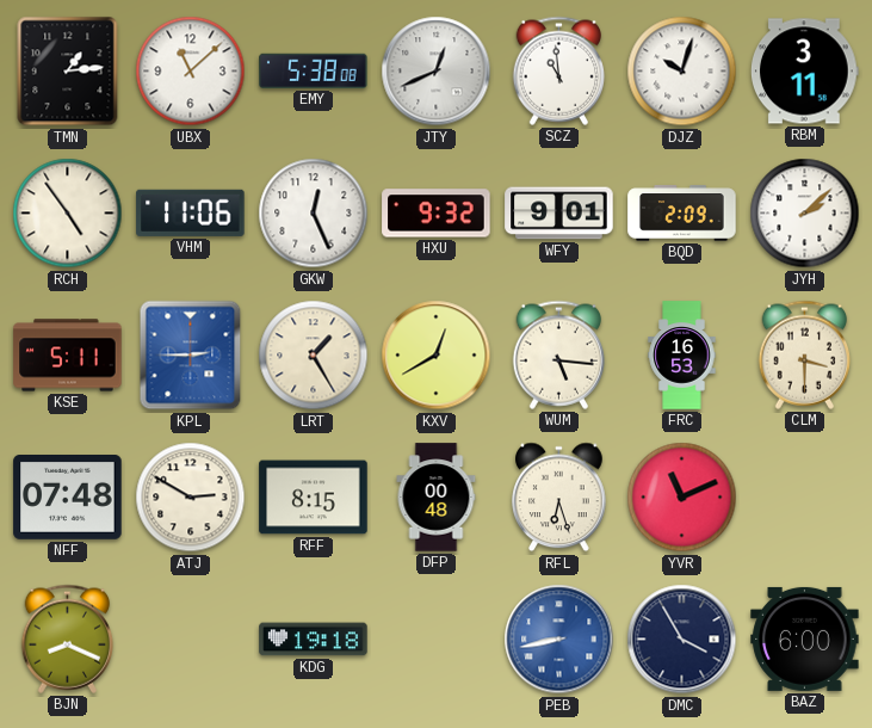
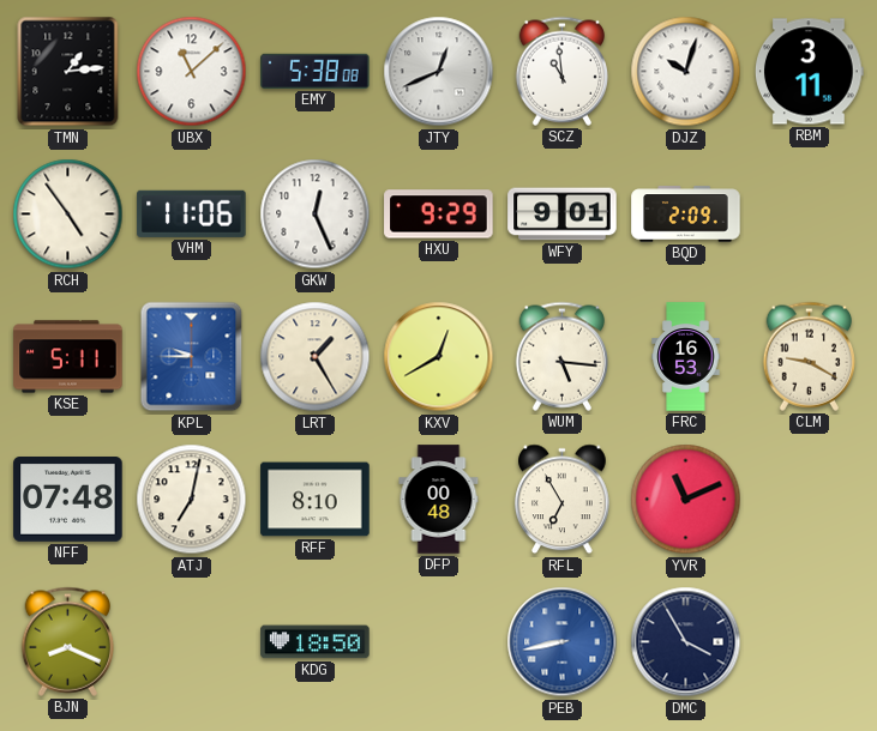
HXU: 9:32 -> 9:29
JYH: 2:08 -> none
KPL: 2:45 -> 9:45
CLM: 3:30 -> 9:20
ATJ: 2:50 -> 7:02
RFF: 8:15 -> 8:10
RFL: 6:27 -> 6:55
KDG: 19:18 -> 18:50
BAZ: 6:00 -> none
